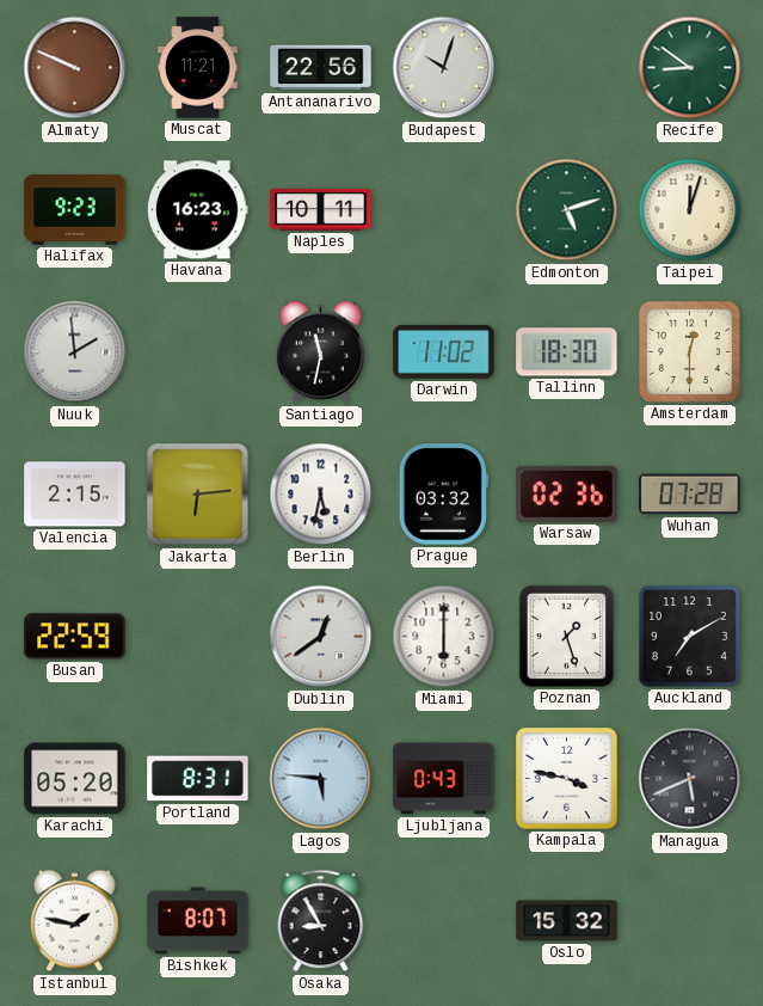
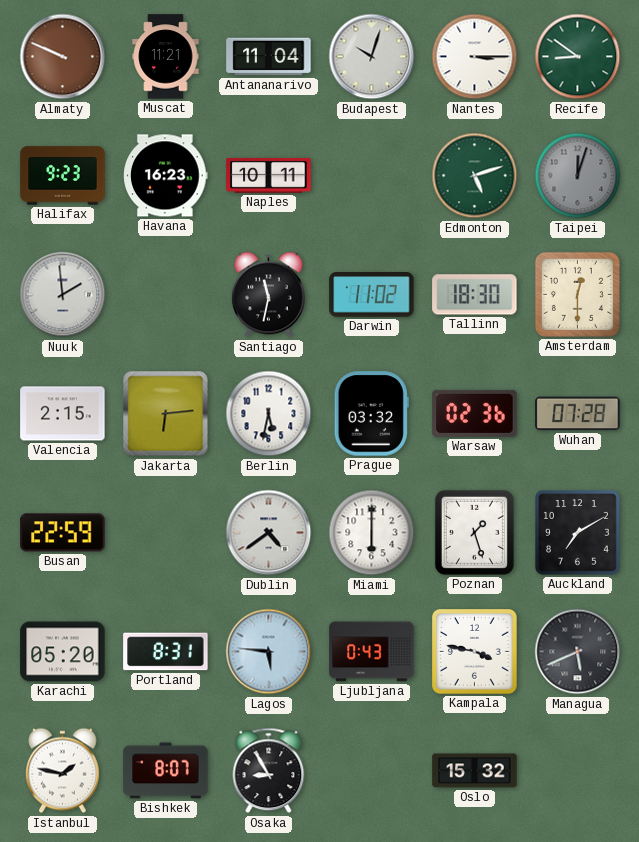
Antananarivo: 22:56 -> 11:04
Nantes: none -> 3:15
Taipei dial: cream -> grey
Dublin: 12:39 -> 4:39
